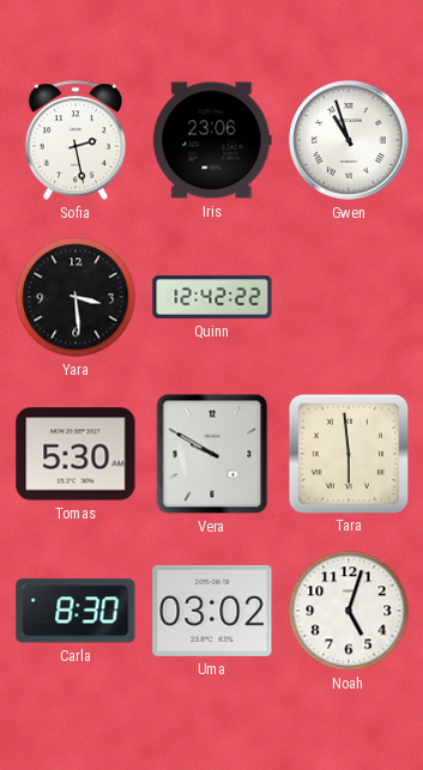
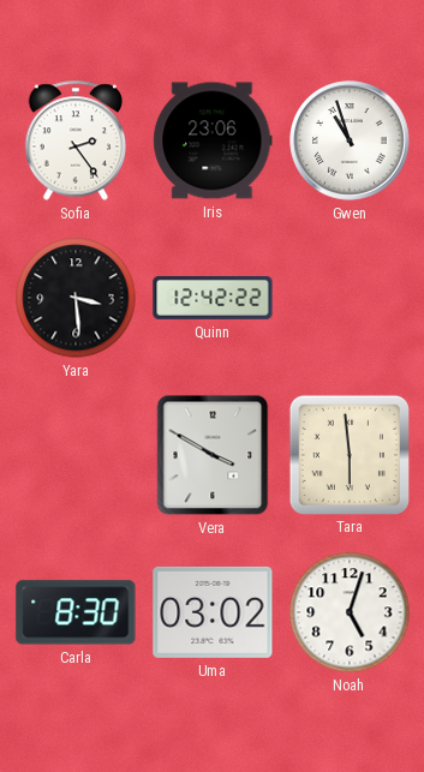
Sofia: 2:28 -> 2:24
Tomas: 5:30 -> none
Vera: 9:50 -> 3:50
